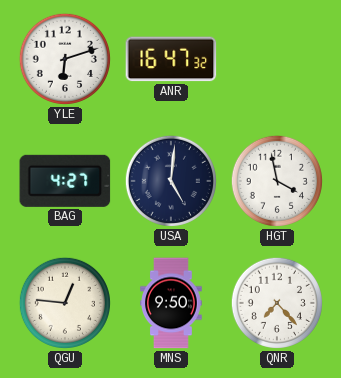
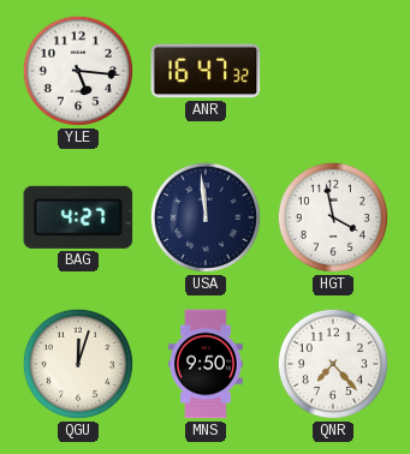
YLE: 6:12 -> 5:16
USA: 5:01 -> 11:59
QGU: 12:46 -> 12:03
